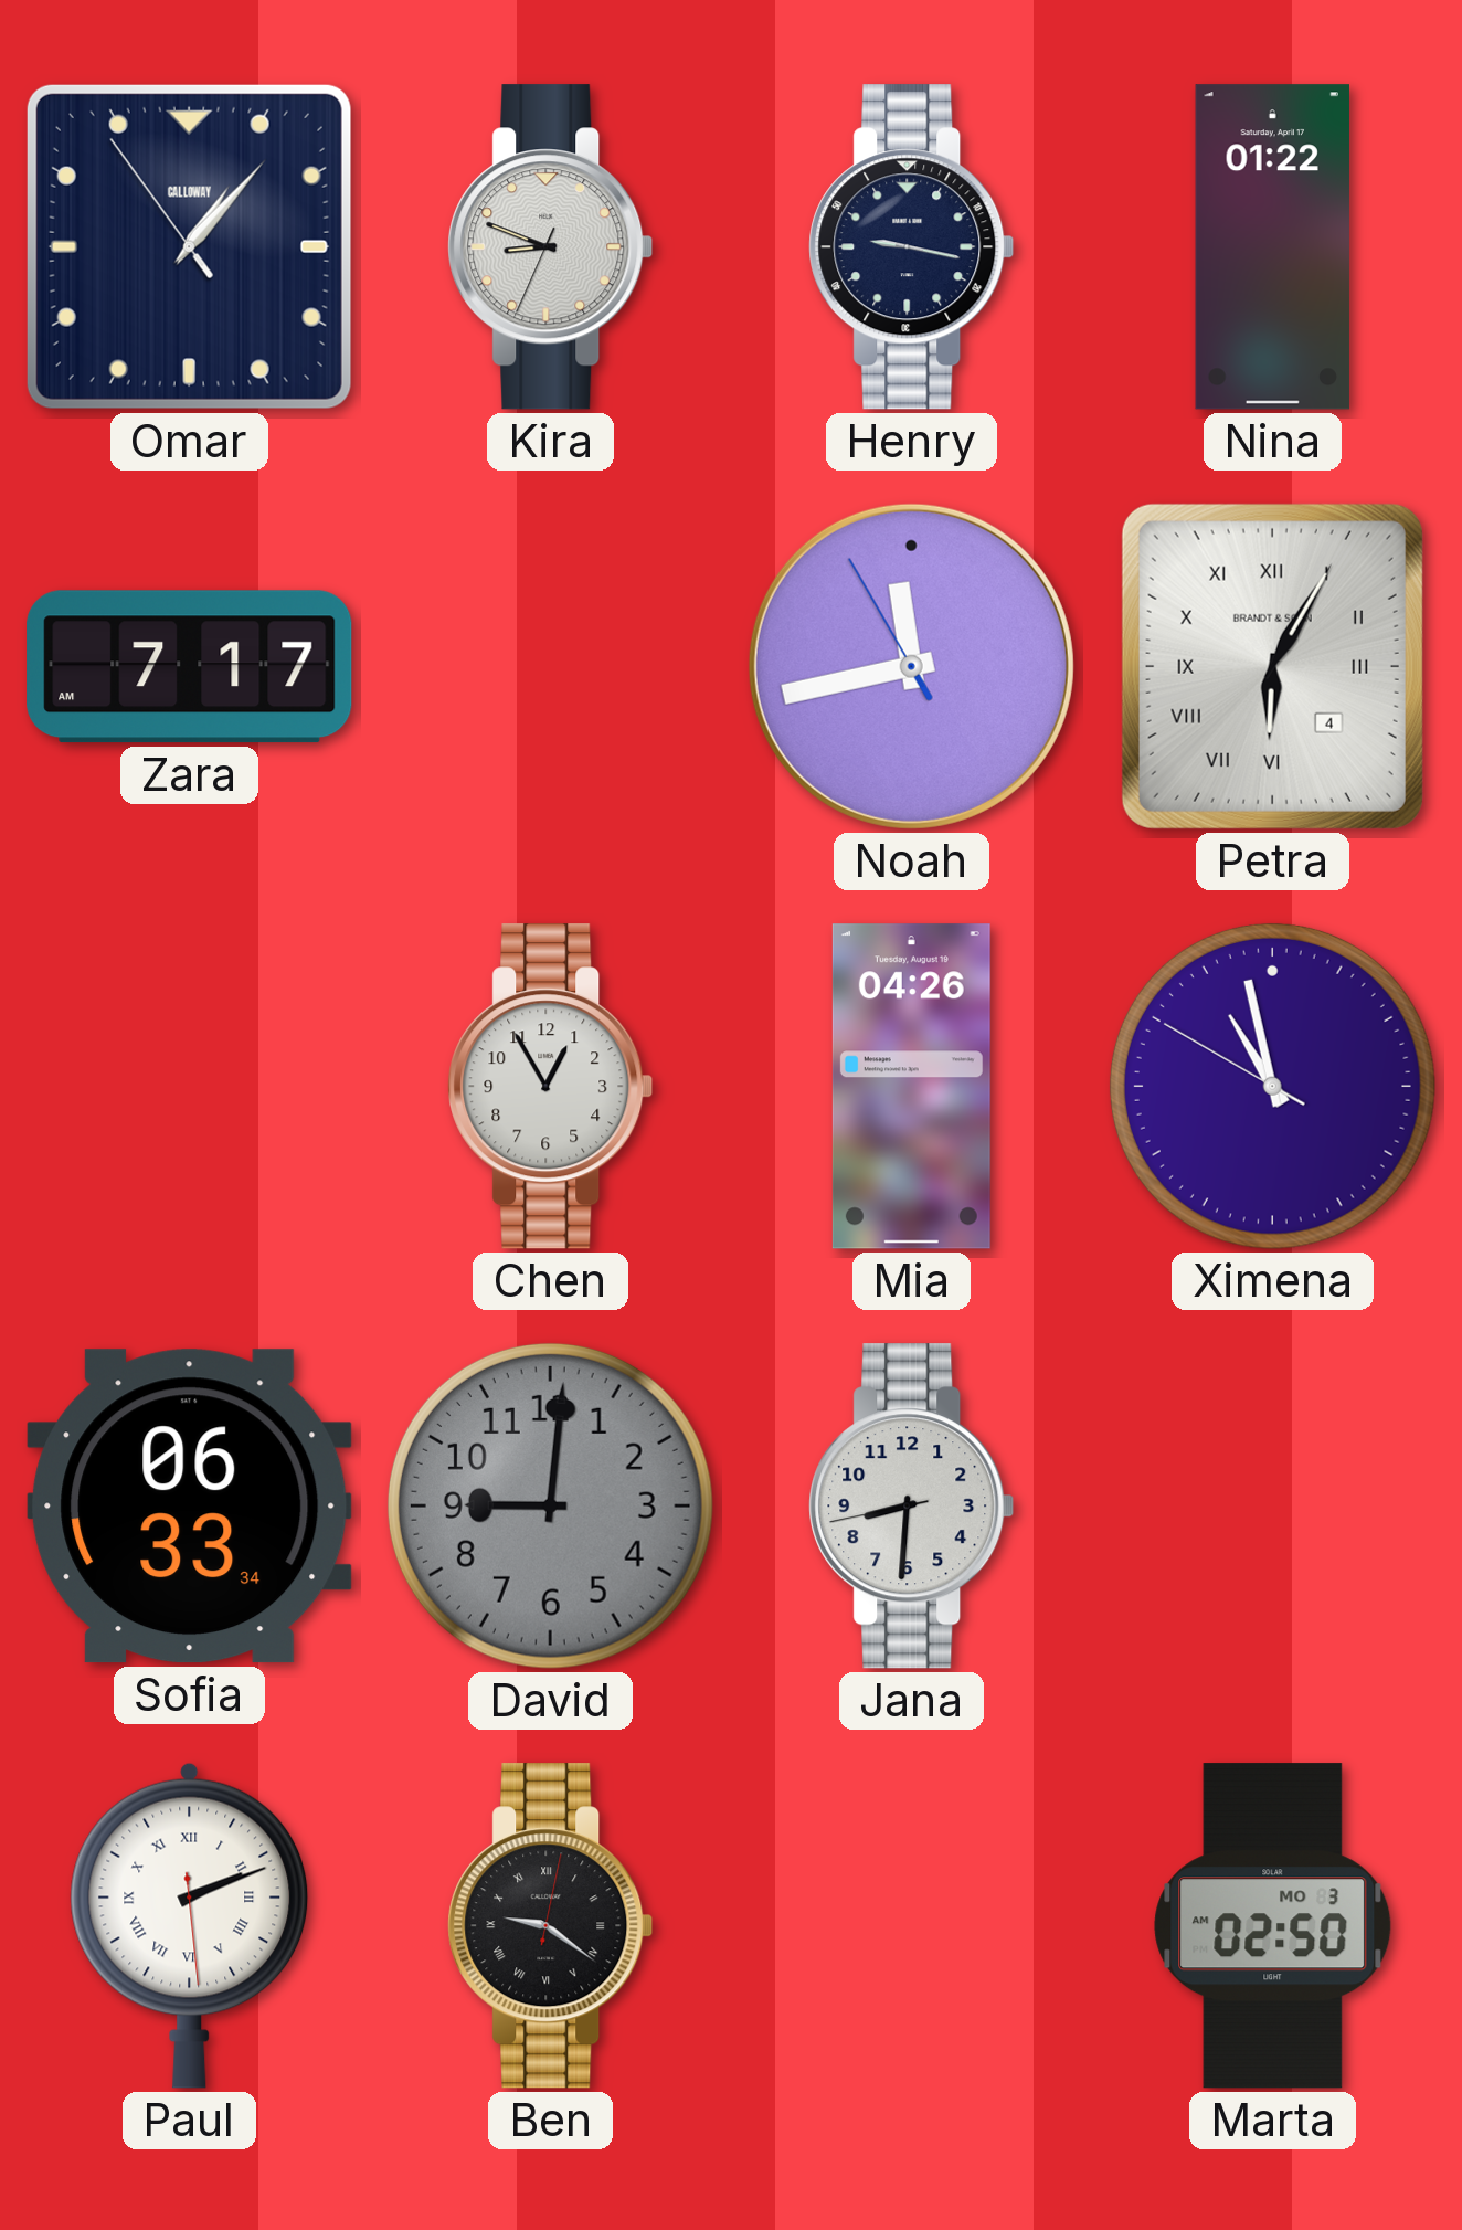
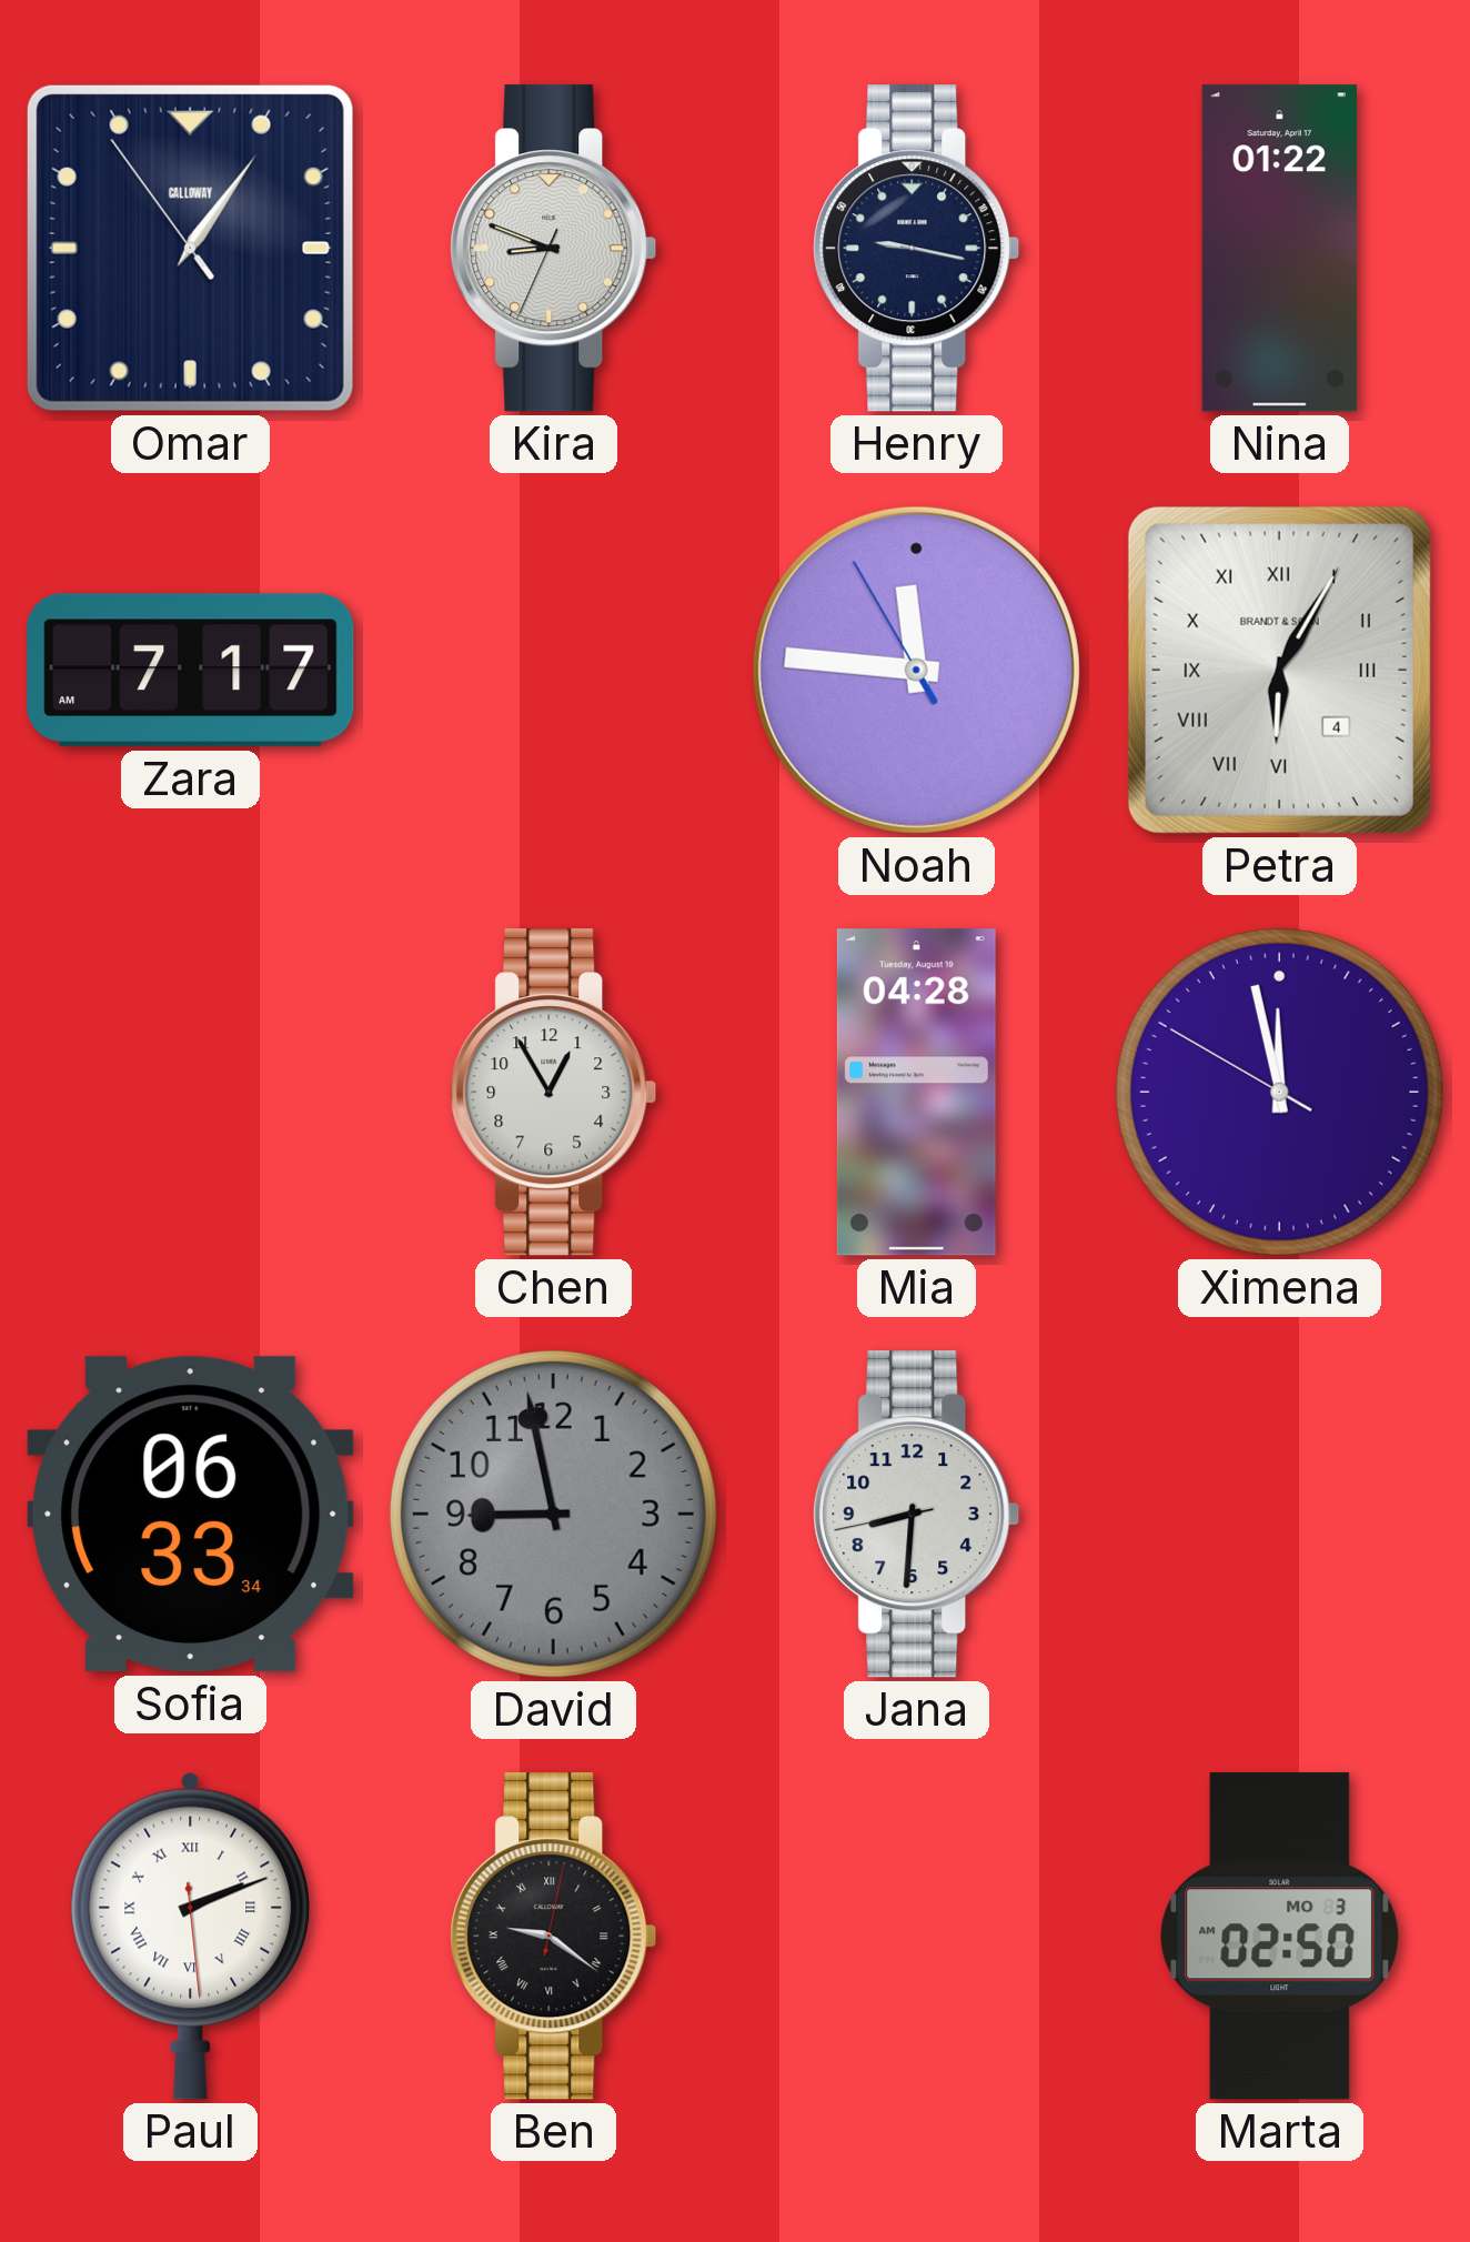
Omar: 1:06 -> 1:05
Noah: 11:42 -> 11:45
Mia: 04:26 -> 04:28
Ximena: 10:57 -> 11:57
David: 9:01 -> 8:58
